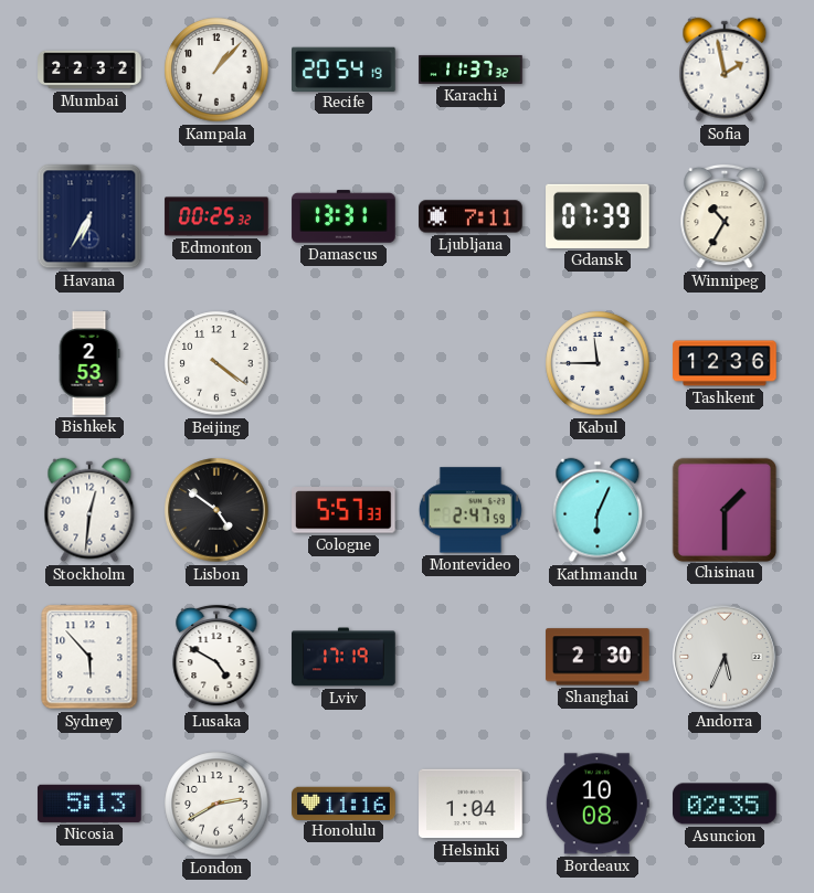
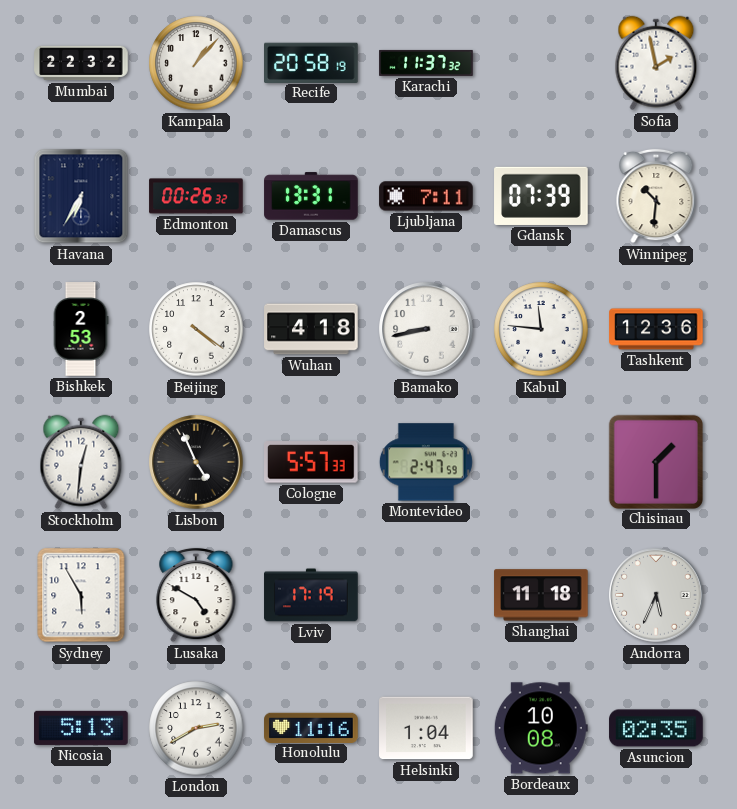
Recife: 20:54 -> 20:58
Edmonton: 00:25 -> 00:26
Winnipeg: 10:35 -> 10:31
Wuhan: none -> 4:18
Bamako: none -> 8:43
Kabul: 11:45 -> 11:46
Lisbon: 4:51 -> 4:56
Kathmandu: 6:04 -> none
Sydney: 5:53 -> 5:55
Shanghai: 2:30 -> 11:18
